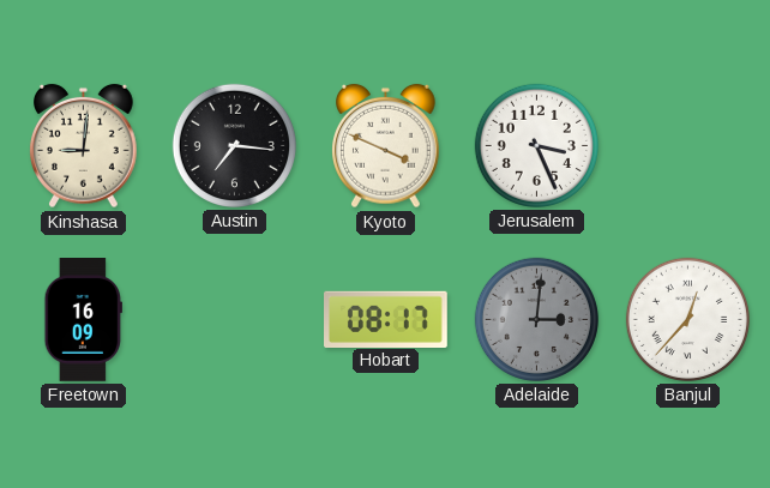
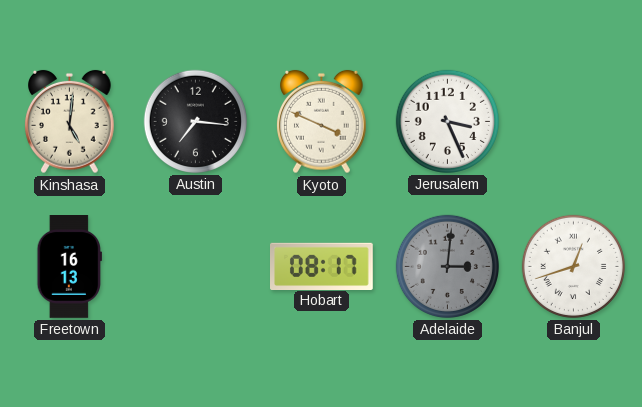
Kinshasa: 9:01 -> 5:01
Freetown: 16:09 -> 16:13
Banjul: 12:37 -> 12:42
